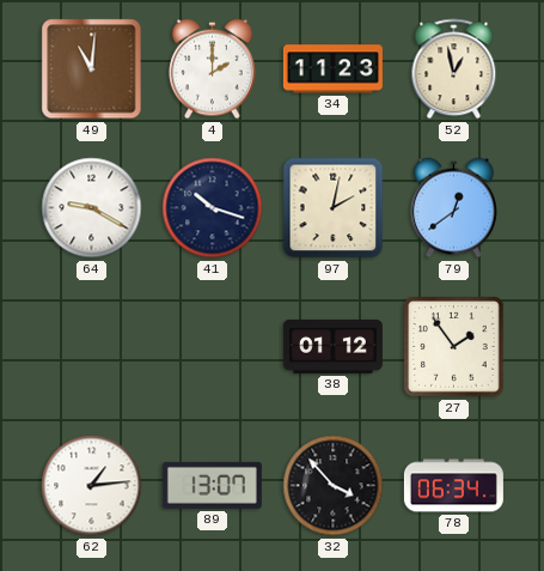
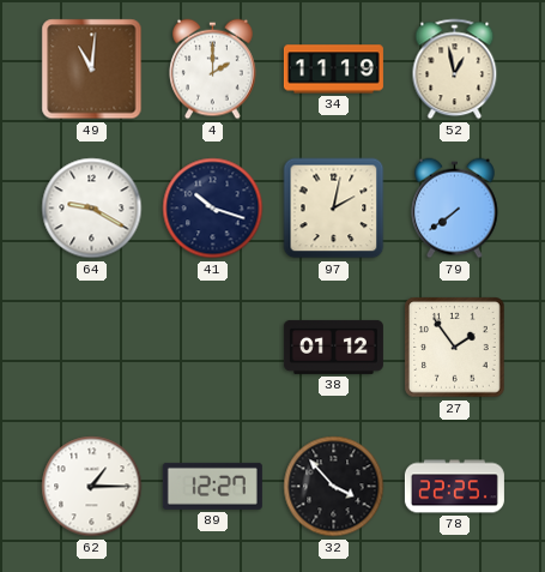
34: 11:23 -> 11:19
79: 12:39 -> 7:39
62: 1:14 -> 1:15
89: 13:07 -> 12:27
78: 06:34 -> 22:25
